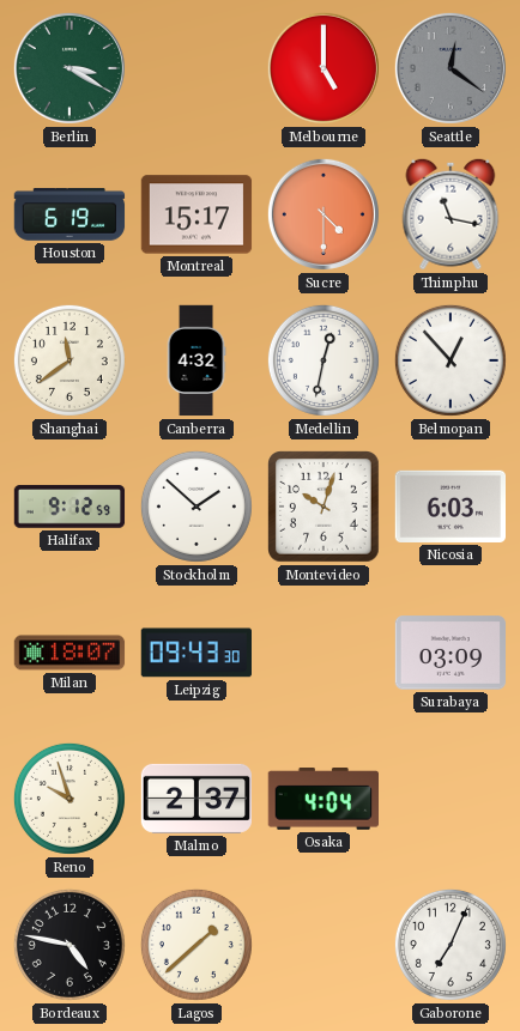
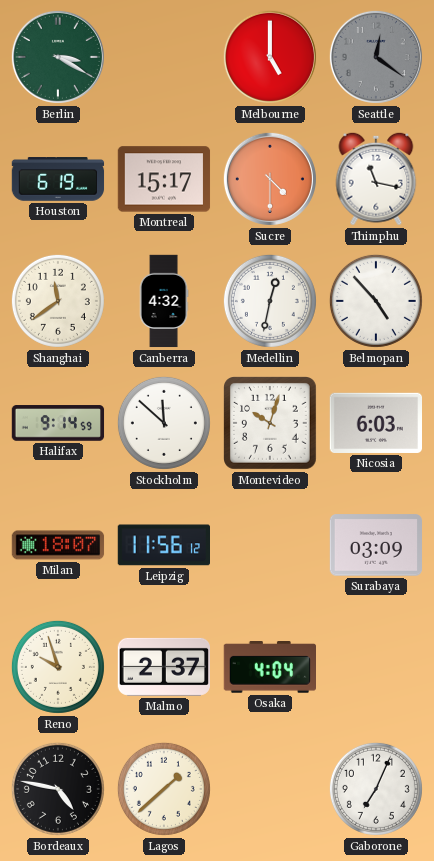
Belmopan: 12:53 -> 4:53
Halifax: 9:12 -> 9:14
Stockholm: 1:52 -> 11:52
Leipzig: 09:43 -> 11:56
